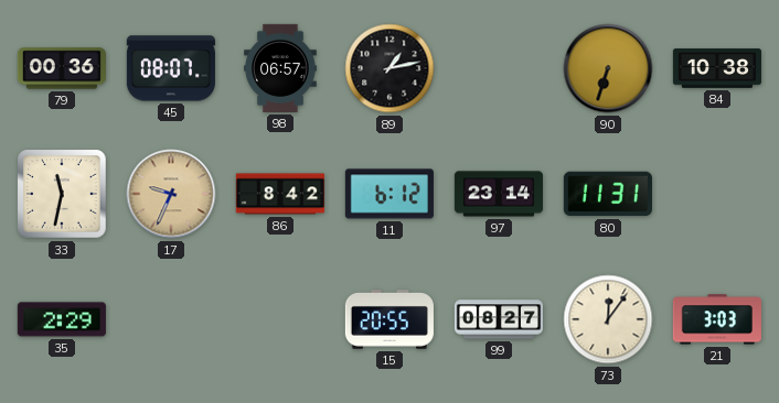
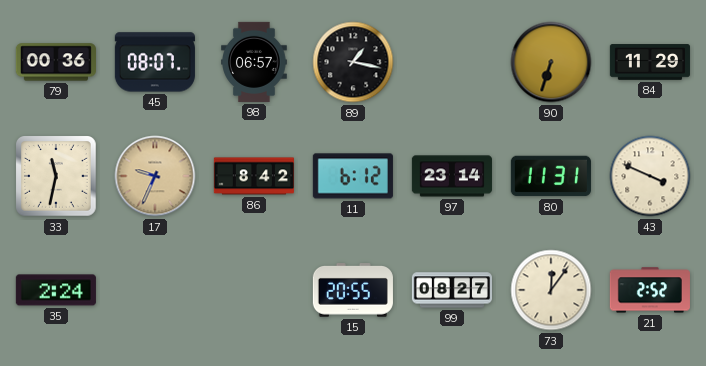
89: 1:13 -> 1:17
84: 10:38 -> 11:29
43: none -> 3:49
35: 2:29 -> 2:24
21: 3:03 -> 2:52
